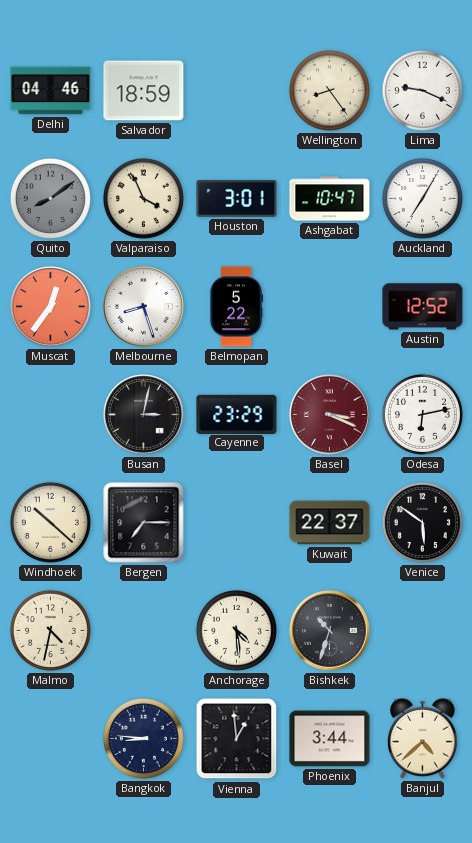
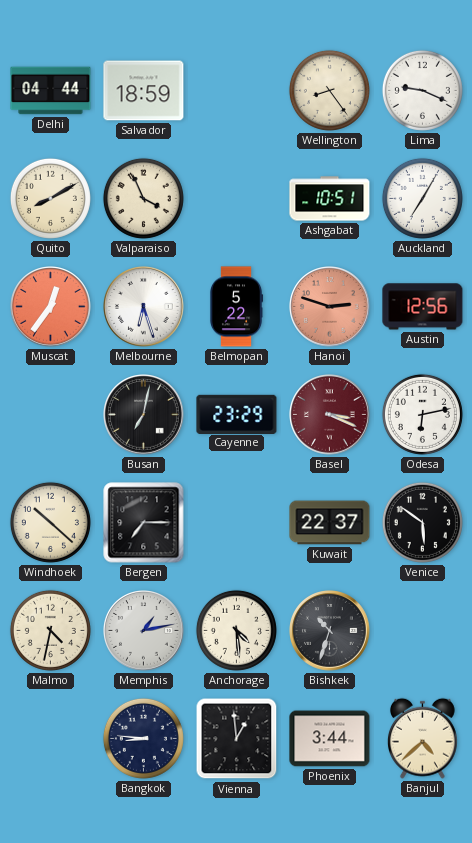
Delhi: 04:46 -> 04:44
Quito: 8:09 -> 8:10
Quito dial: grey -> cream
Houston: 3:01 -> none
Ashgabat: 10:47 -> 10:51
Melbourne: 8:27 -> 6:27
Hanoi: none -> 2:48
Austin: 12:52 -> 12:56
Busan: 3:02 -> 7:02
Memphis: none -> 1:13
